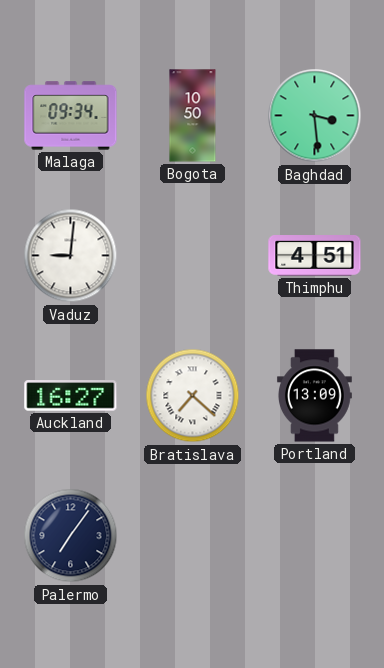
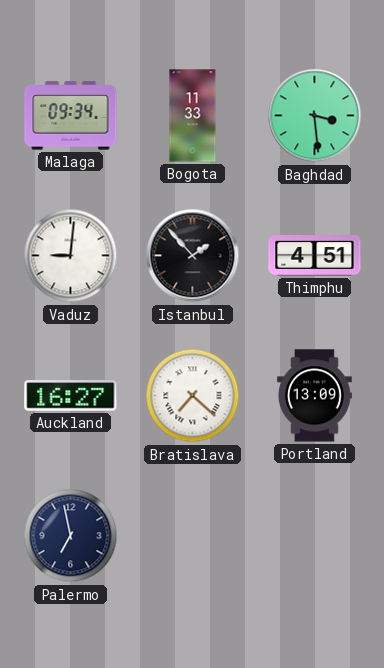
Bogota: 10:50 -> 11:33
Istanbul: none -> 1:53
Palermo: 7:06 -> 6:58
